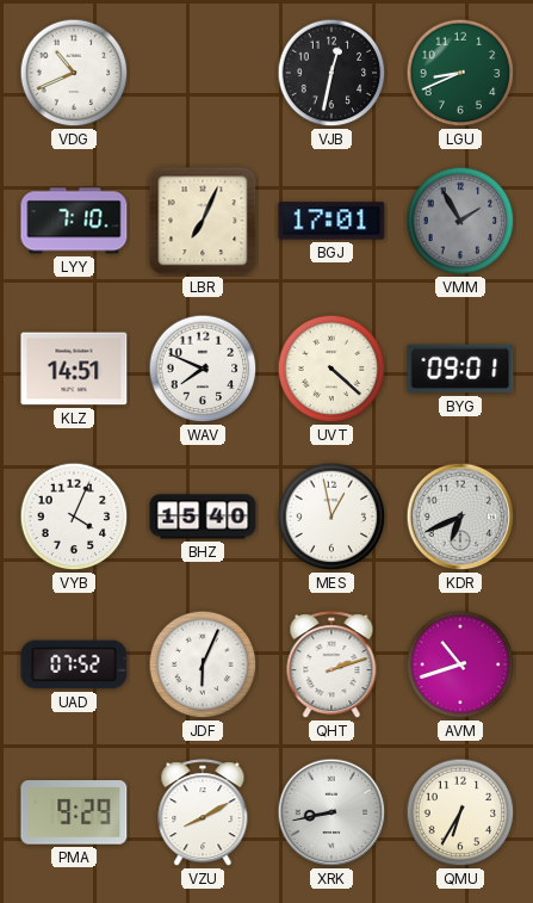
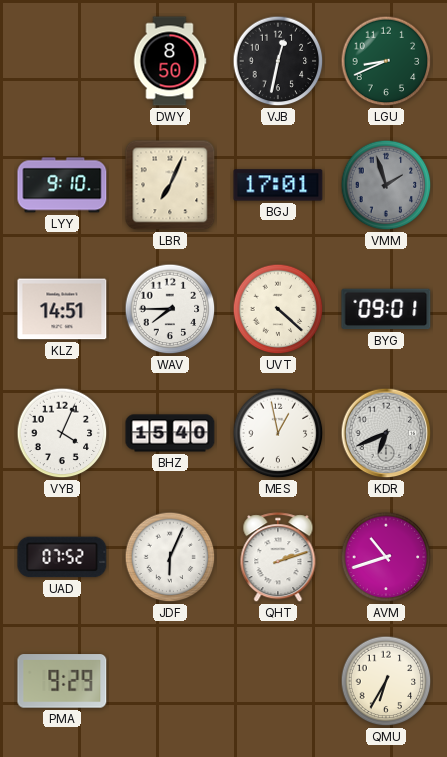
VDG: 10:41 -> none
DWY: none -> 8:50
LYY: 7:10 -> 9:10
VMM: 1:55 -> 1:57
WAV: 7:49 -> 7:45
VZU: 8:10 -> none
XRK: 8:43 -> none
